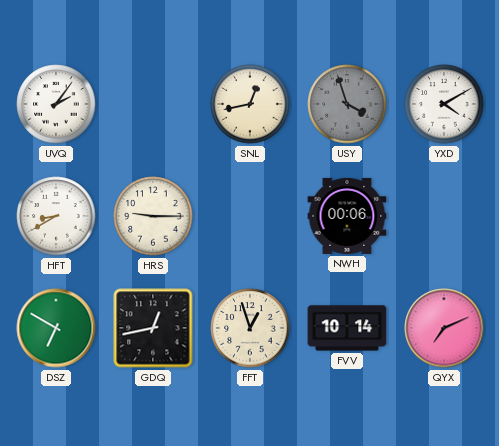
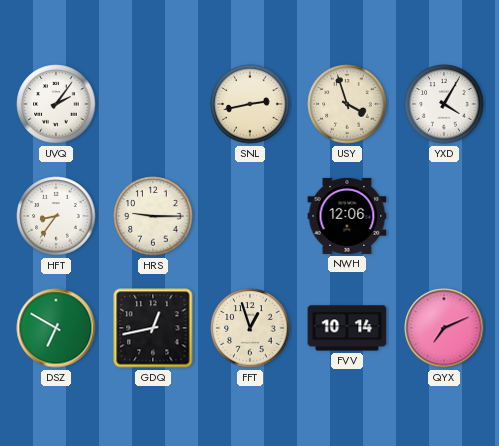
SNL: 12:43 -> 2:43
USY dial: grey -> cream
YXD: 4:10 -> 4:05
HFT: 8:40 -> 8:36
NWH: 00:06 -> 12:06
